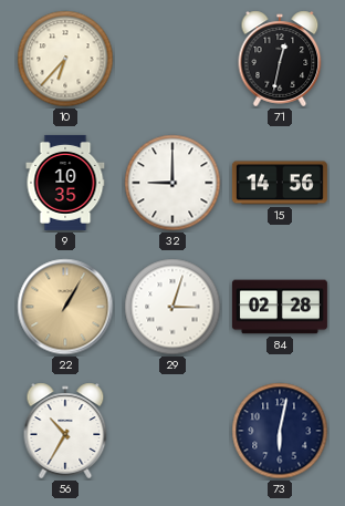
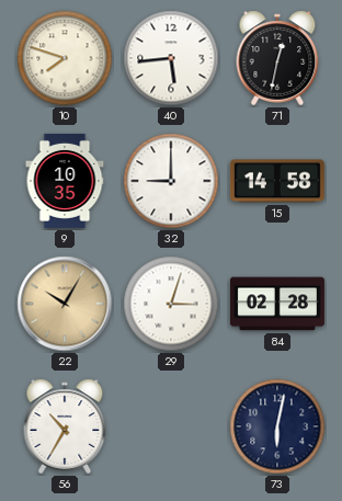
10: 6:37 -> 7:48
40: none -> 5:44
15: 14:56 -> 14:58
22: 1:05 -> 10:05
